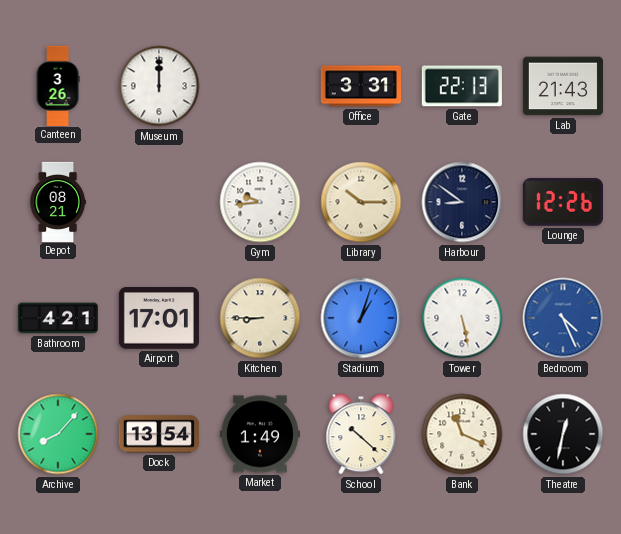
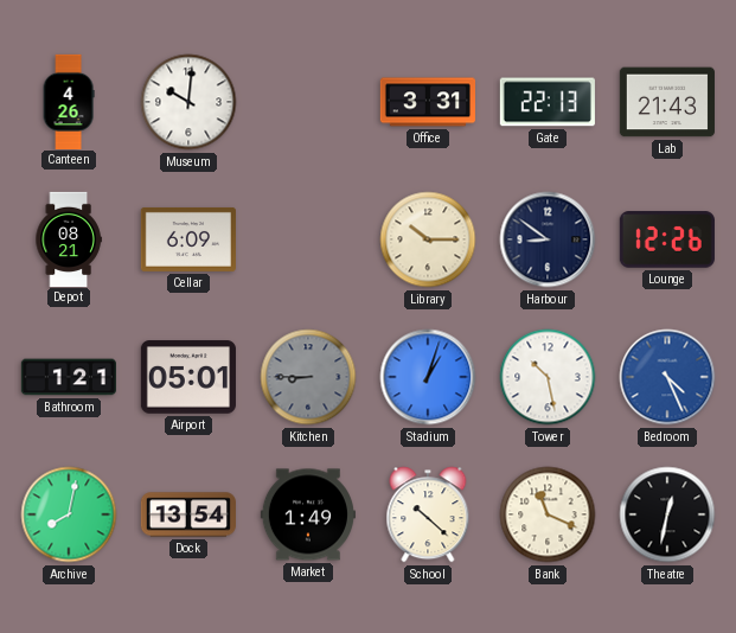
Canteen: 3:26 -> 4:26
Museum: 12:00 -> 10:01
Cellar: none -> 6:09
Gym: 9:44 -> none
Bathroom: 4:21 -> 1:21
Airport: 17:01 -> 05:01
Kitchen dial: cream -> grey
Tower: 5:28 -> 10:28
Archive: 8:07 -> 8:02
